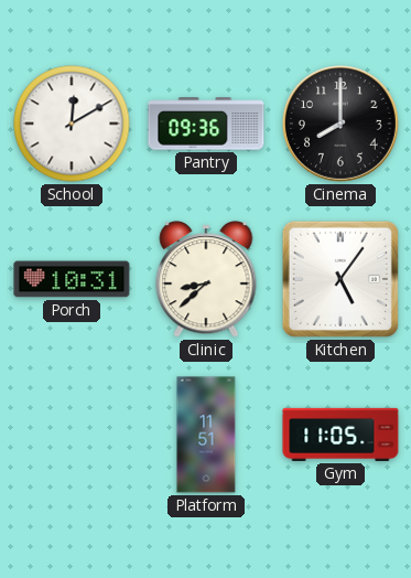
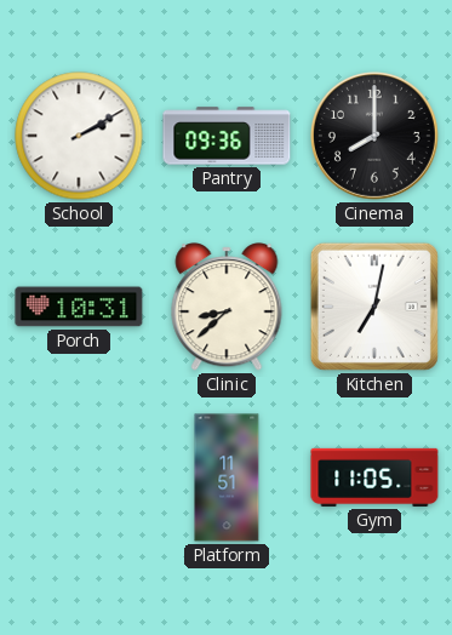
School: 12:10 -> 2:10
Kitchen: 5:06 -> 7:02
